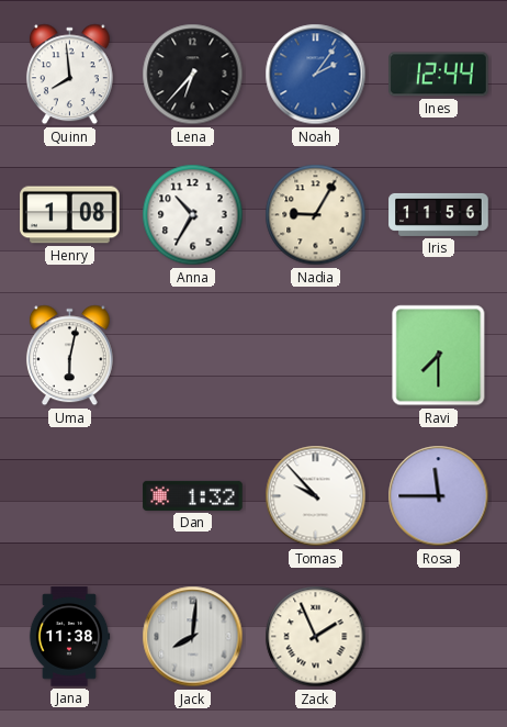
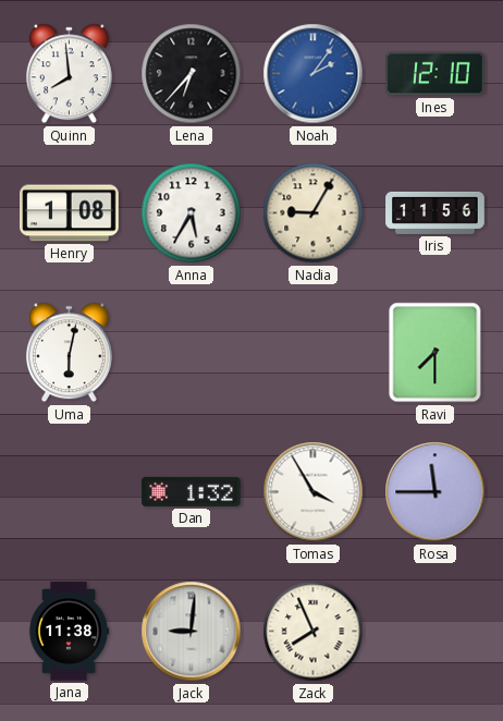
Ines: 12:44 -> 12:10
Anna: 10:35 -> 5:35
Tomas: 9:53 -> 3:55
Jack: 8:01 -> 9:01
Zack: 1:56 -> 7:56
